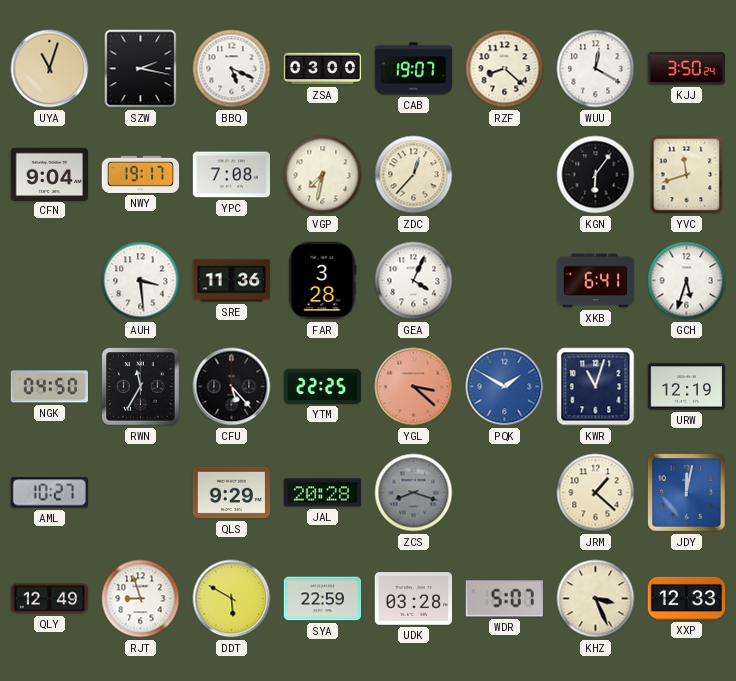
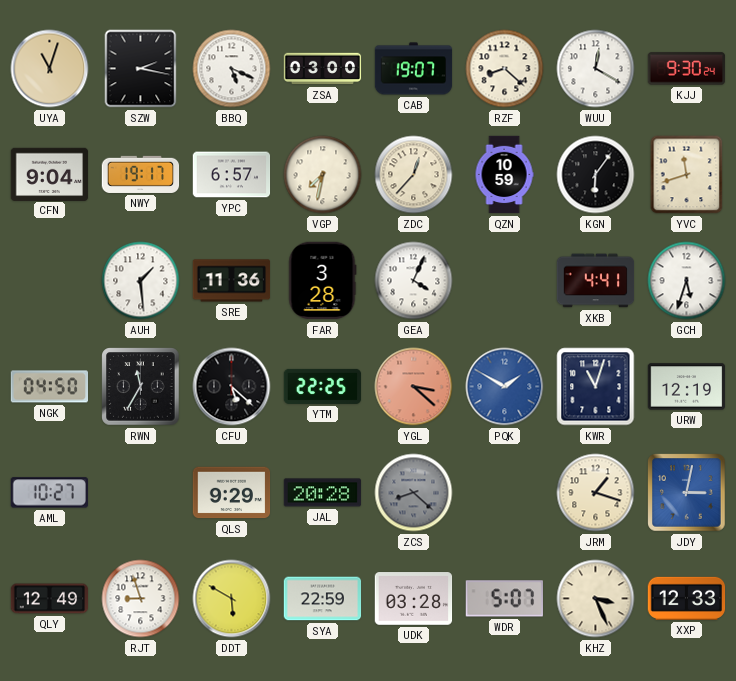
KJJ: 3:50 -> 9:30
YPC: 7:08 -> 6:57
QZN: none -> 10:59
AUH: 3:29 -> 1:29
XKB: 6:41 -> 4:41
CFU: 5:23 -> 5:22
ZCS: 8:18 -> 8:22
JRM: 1:22 -> 1:18
JDY: 12:02 -> 3:02
